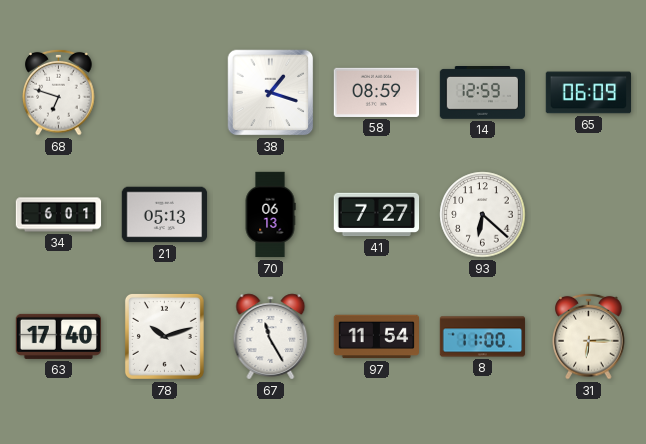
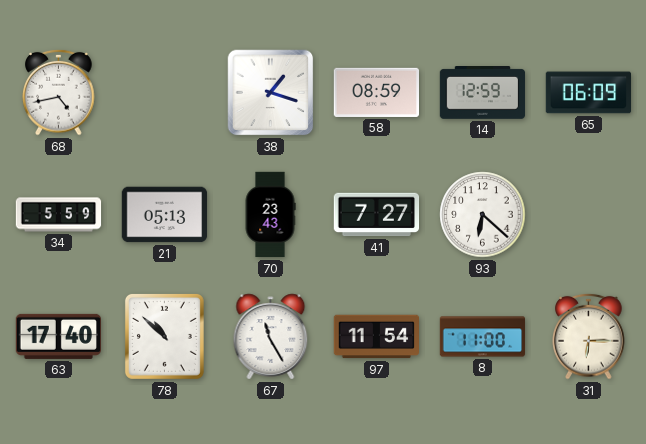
68: 6:48 -> 4:43
34: 6:01 -> 5:59
70: 06:13 -> 23:43
78: 10:12 -> 10:52
